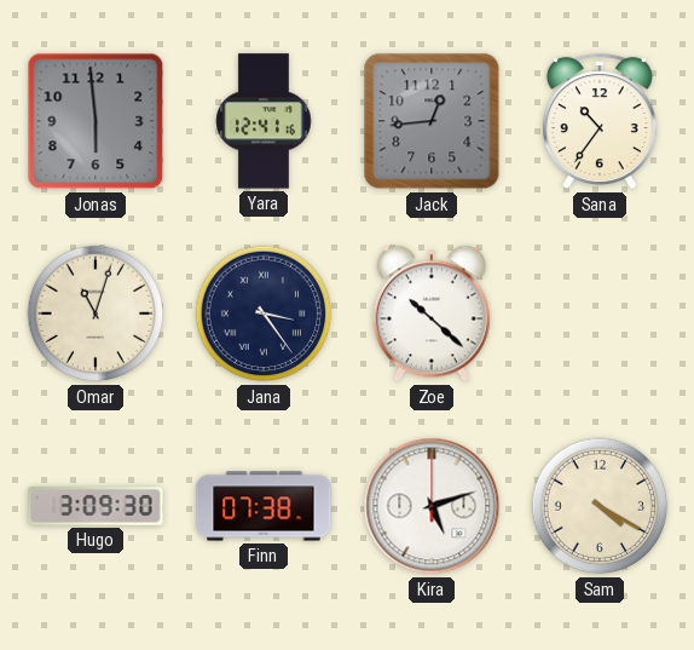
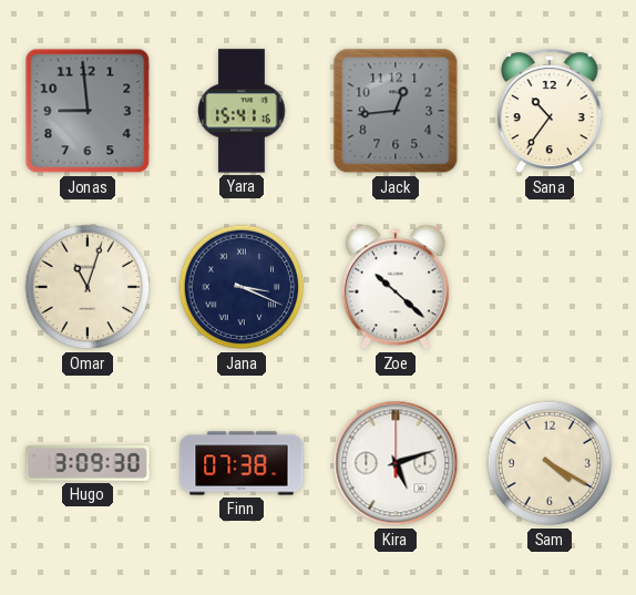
Jonas: 5:59 -> 8:59
Yara: 12:41 -> 15:41
Jana: 3:24 -> 3:19
